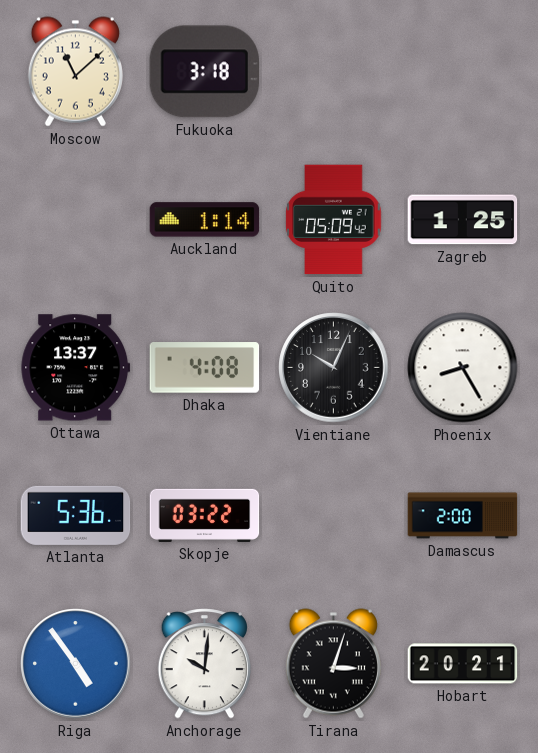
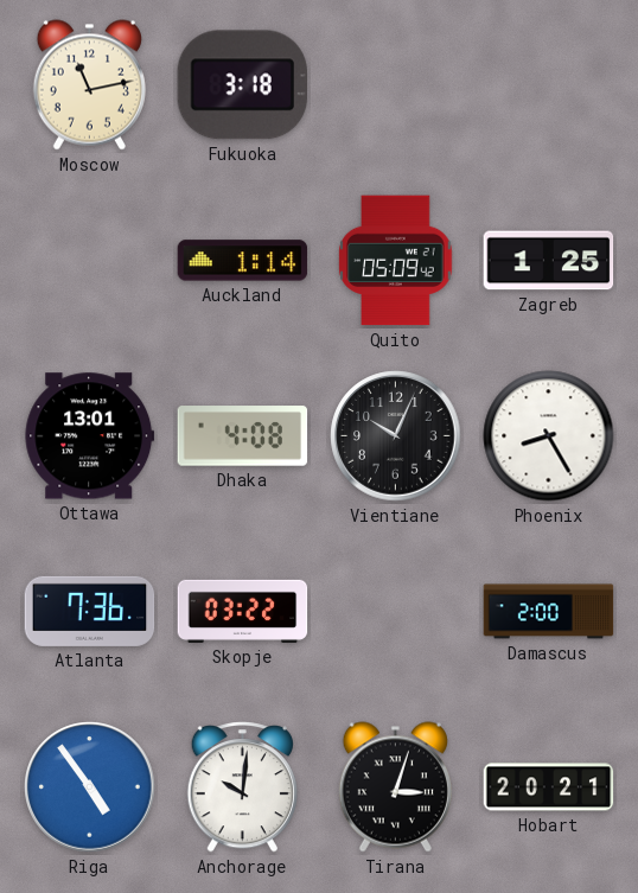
Moscow: 11:08 -> 11:13
Ottawa: 13:37 -> 13:01
Atlanta: 5:36 -> 7:36
